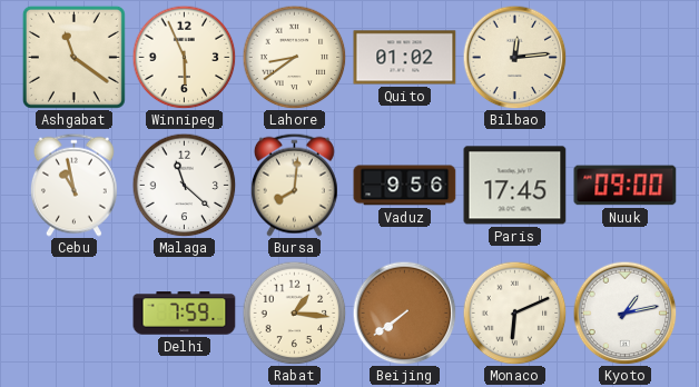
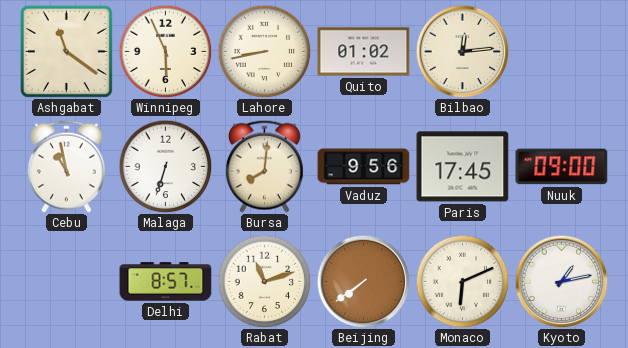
Lahore: 8:39 -> 8:43
Malaga: 11:22 -> 6:33
Delhi: 7:59 -> 8:57
Rabat: 1:16 -> 11:12
